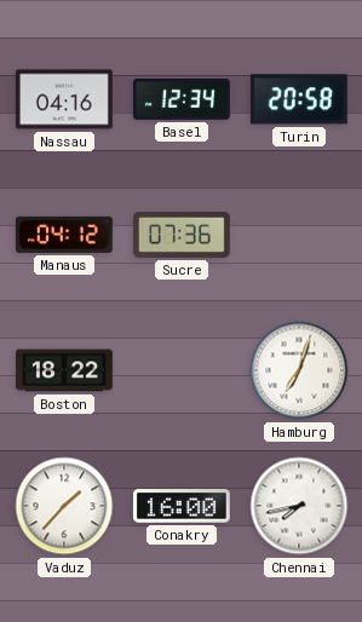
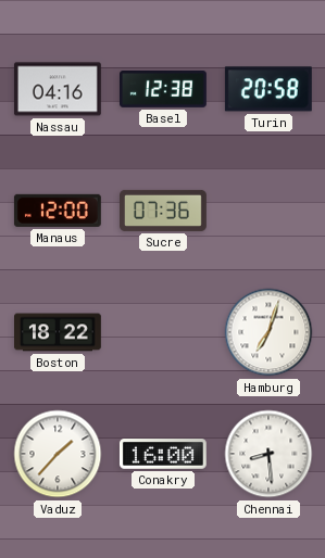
Basel: 12:34 -> 12:38
Manaus: 04:12 -> 12:00
Chennai: 7:43 -> 8:29
